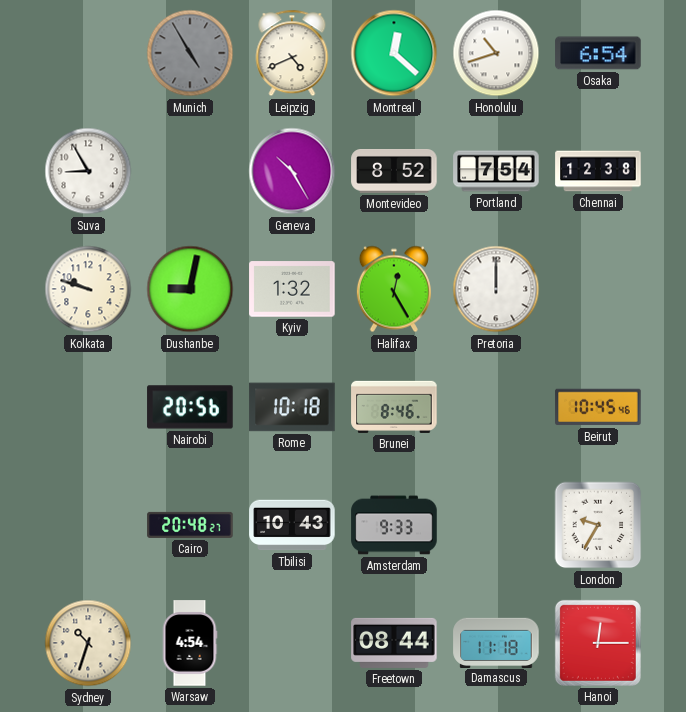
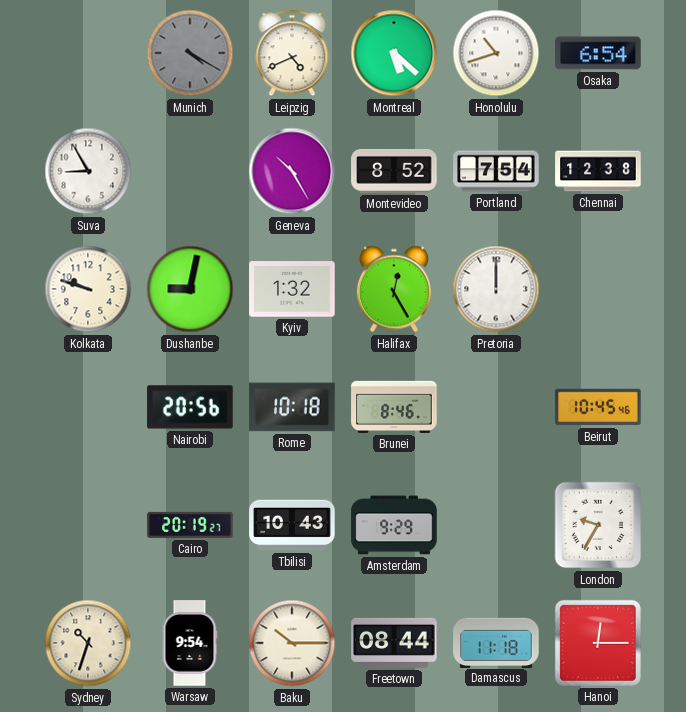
Munich: 4:55 -> 4:20
Montreal: 12:22 -> 5:22
Cairo: 20:48 -> 20:19
Amsterdam: 9:33 -> 9:29
Warsaw: 4:54 -> 9:54
Baku: none -> 10:15
